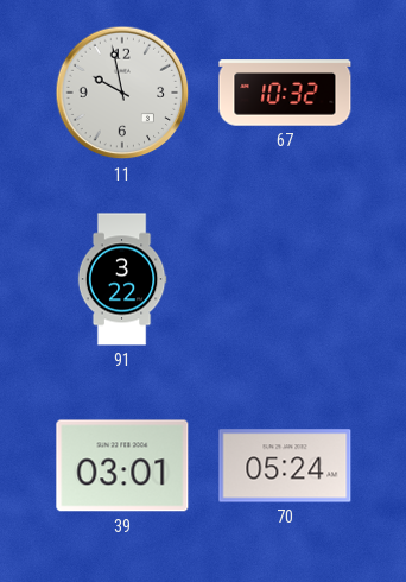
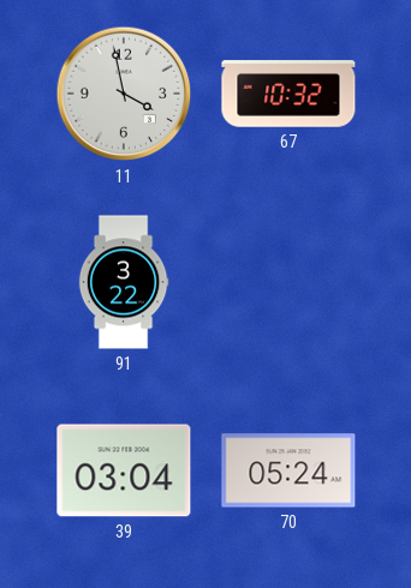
11: 9:58 -> 3:58
39: 03:01 -> 03:04
